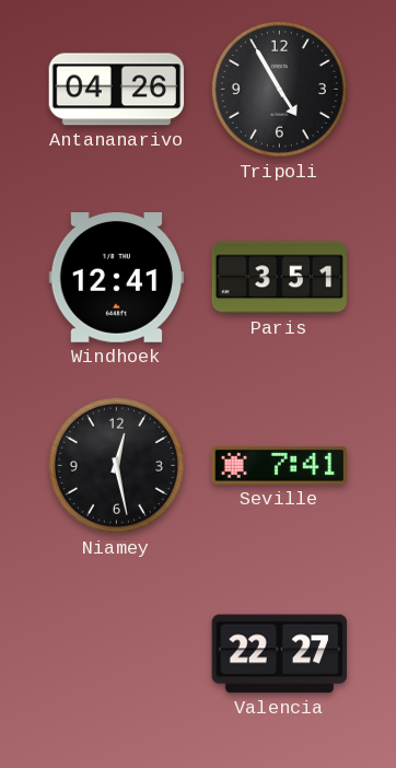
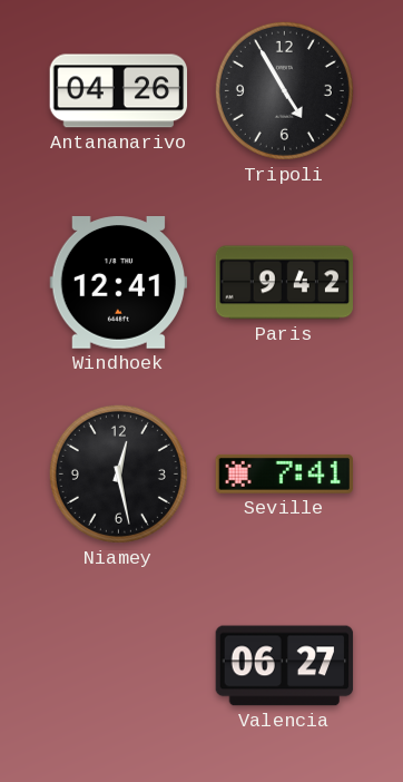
Paris: 3:51 -> 9:42
Valencia: 22:27 -> 06:27
